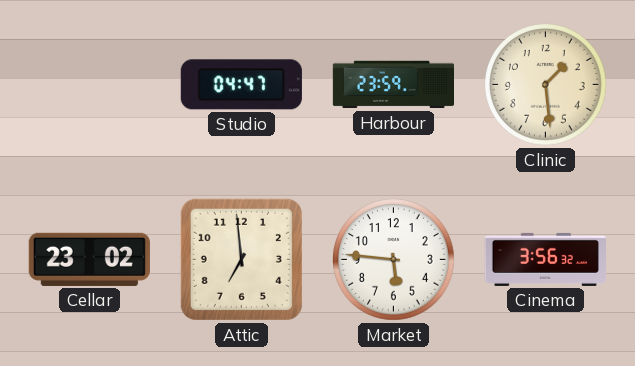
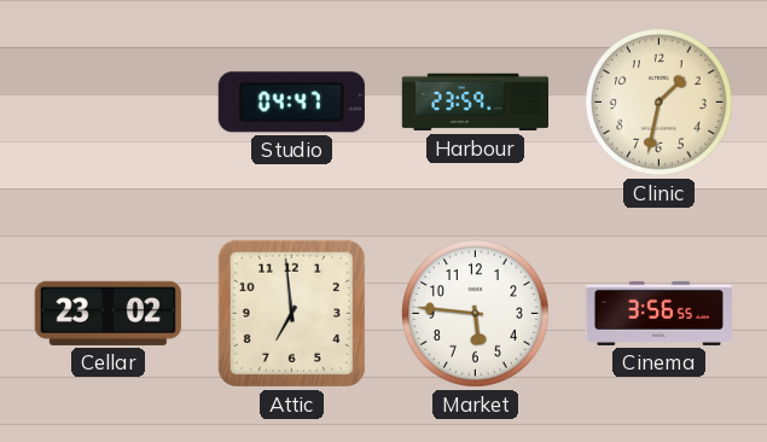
Clinic: 1:29 -> 1:32
Cinema: 3:56:32 -> 3:56:55
